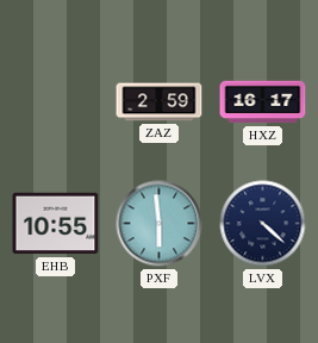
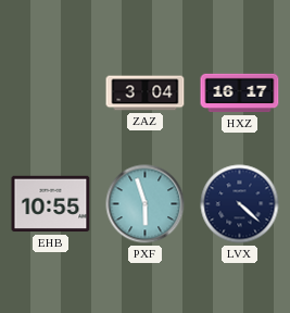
ZAZ: 2:59 -> 3:04
PXF: 5:59 -> 5:57
